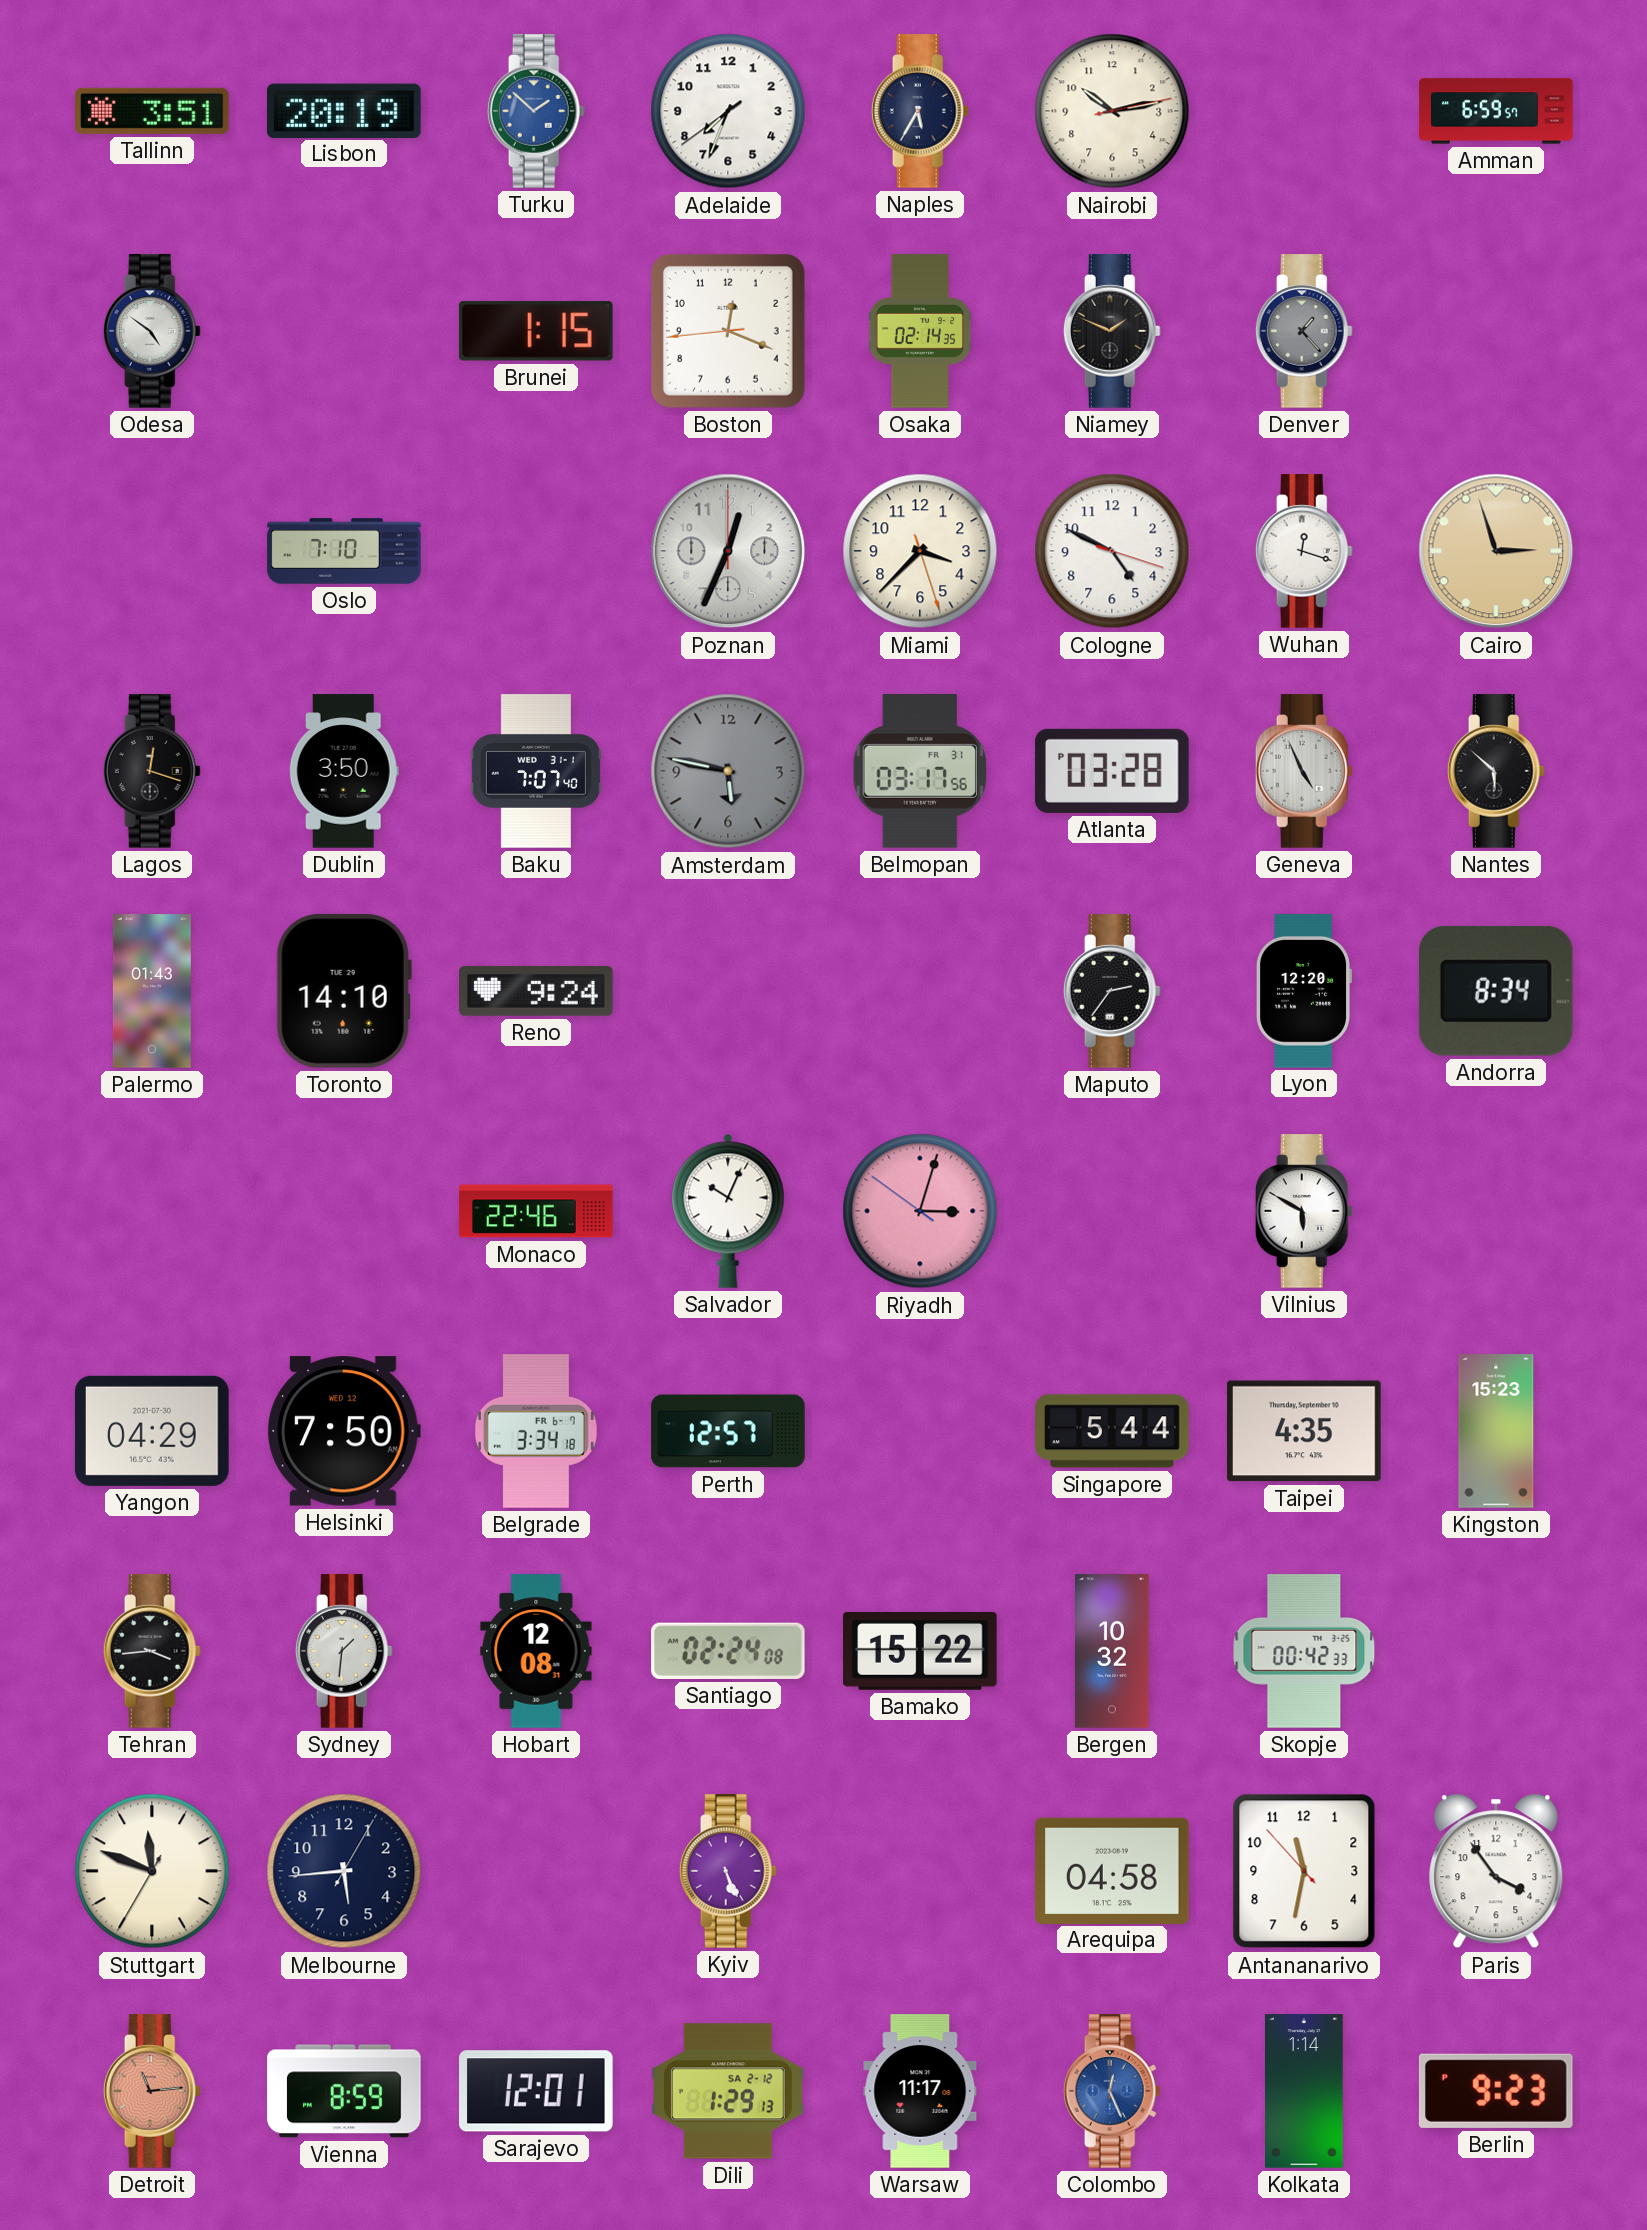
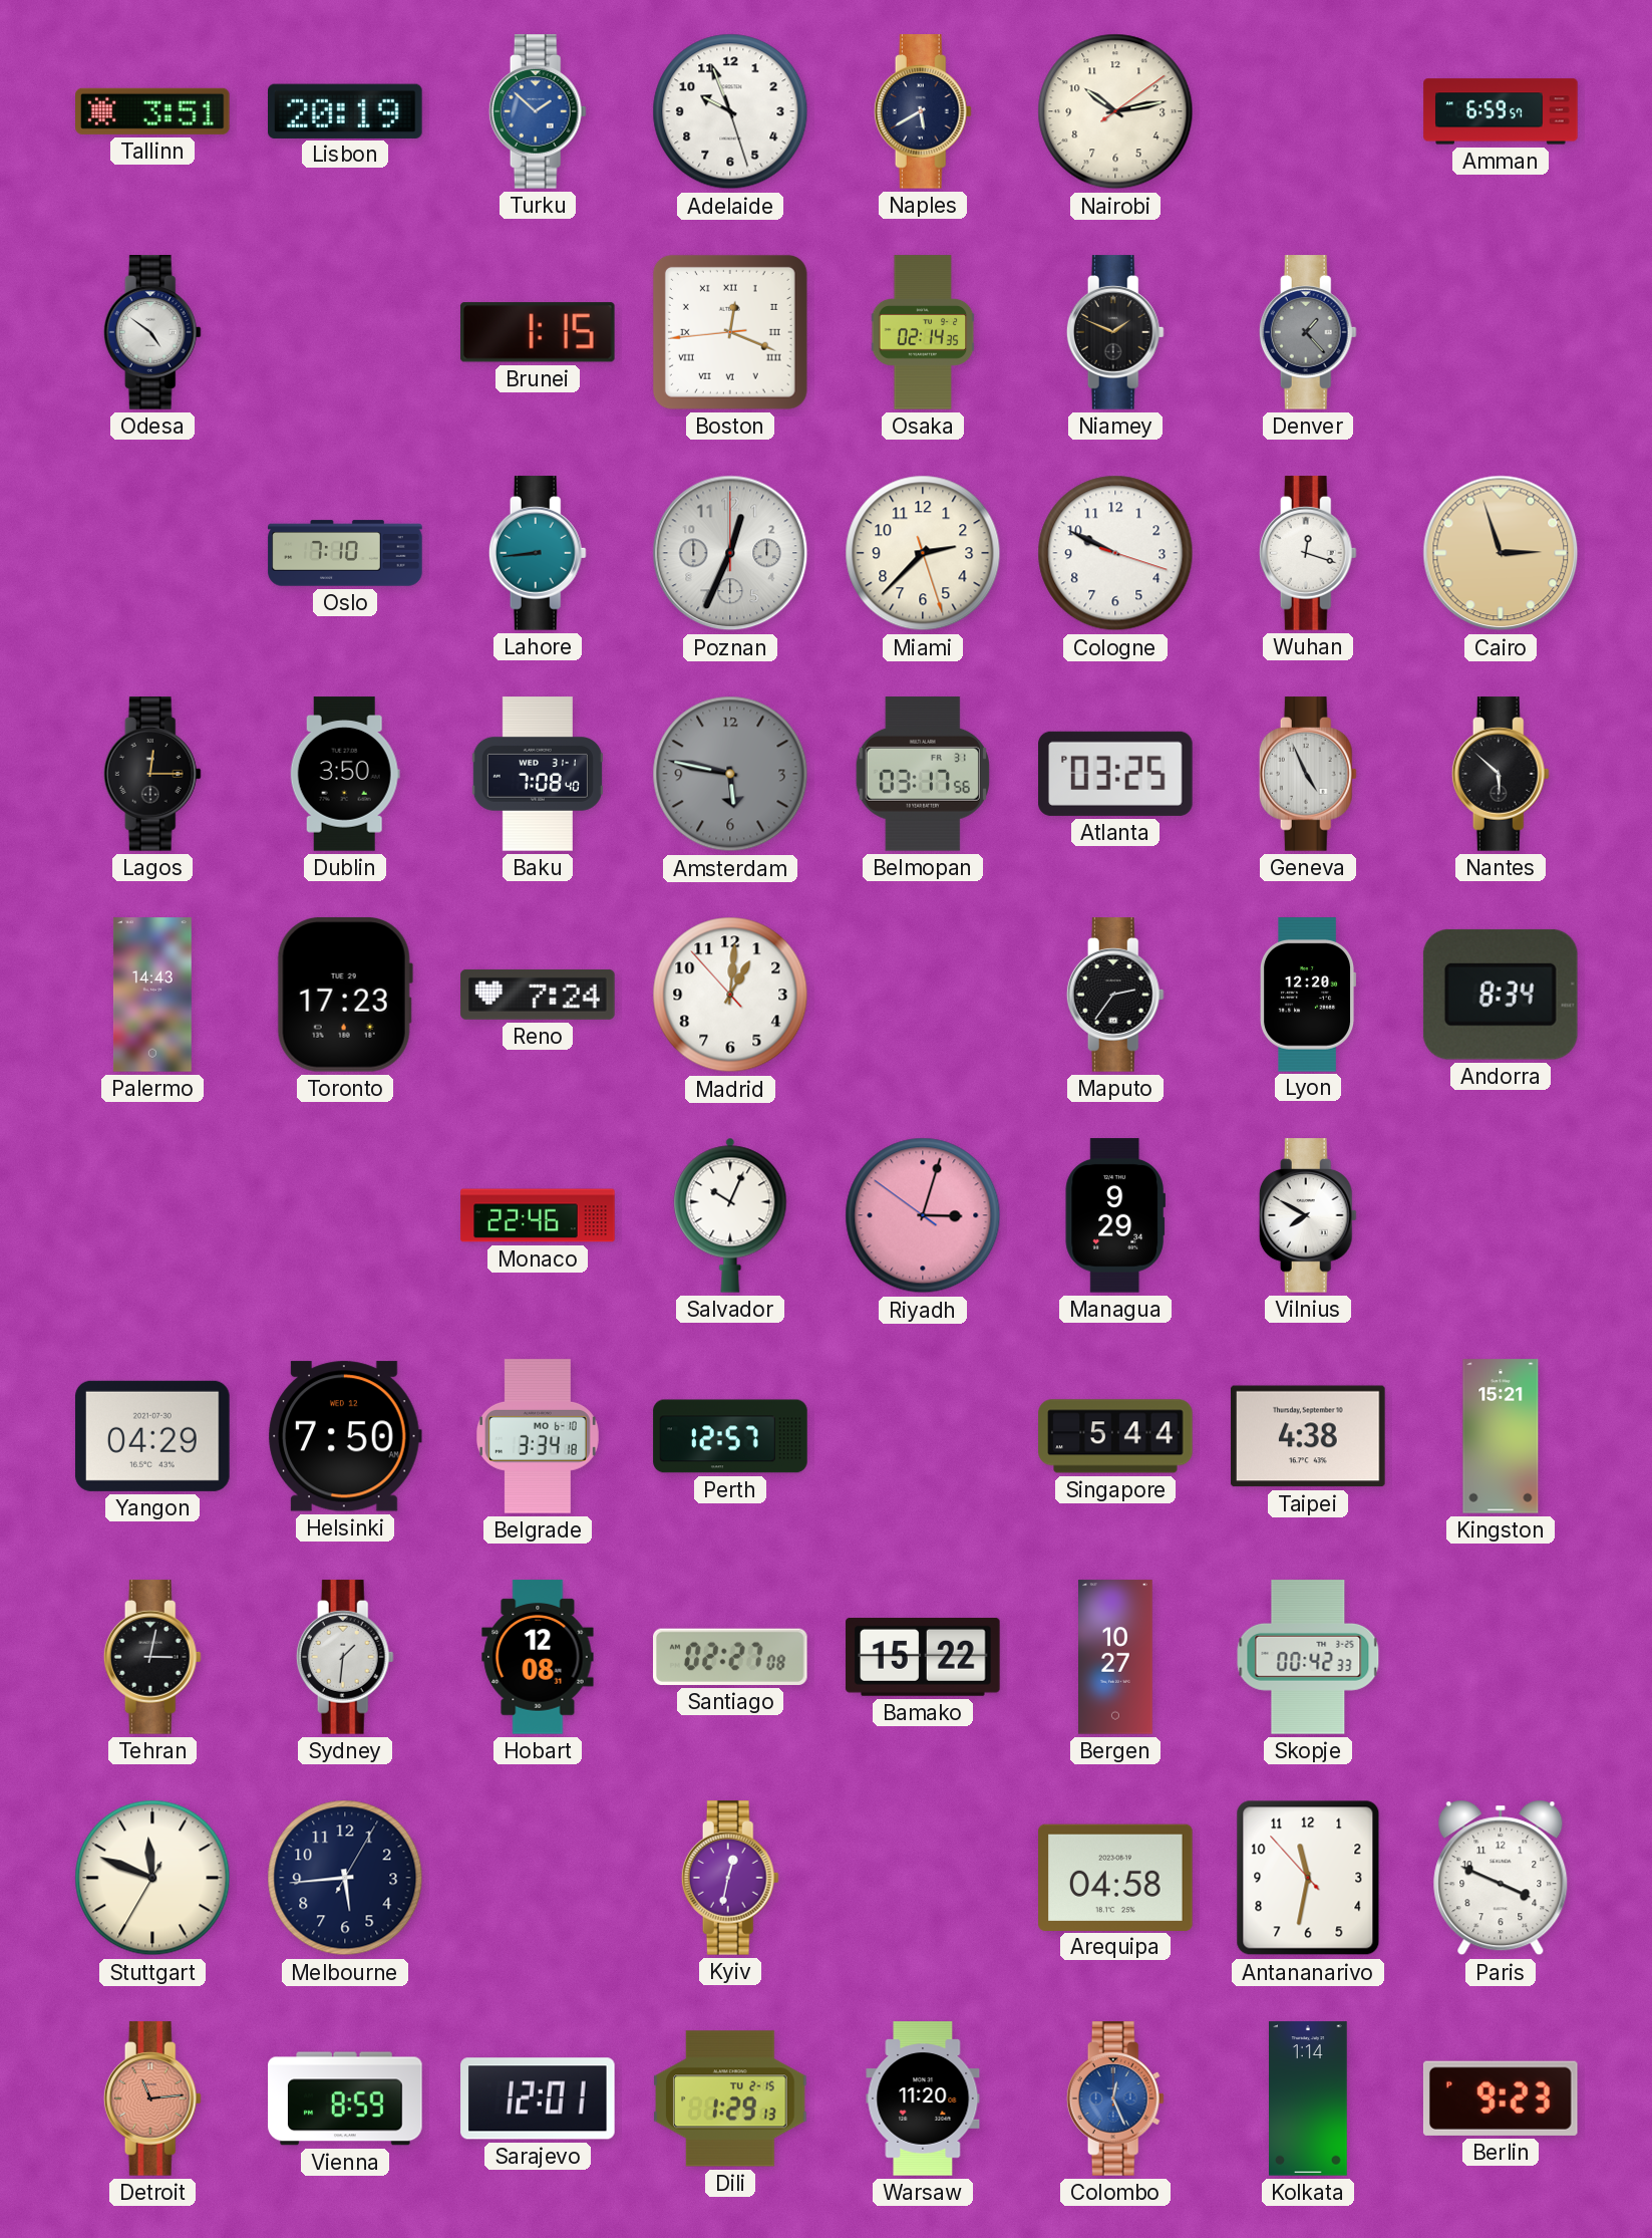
Adelaide: 7:33 -> 9:56
Naples: 5:35 -> 5:40
Nairobi: 10:13:13 -> 10:13:09
Boston numerals: Arabic -> Roman
Lahore: none -> 8:44
Miami: 3:37 -> 2:37
Cologne: 4:49 -> 9:49
Lagos: 12:18 -> 12:15
Baku: 7:07 -> 7:08
Atlanta: 03:28 -> 03:25
Palermo: 01:43 -> 14:43
Toronto: 14:10 -> 17:23
Reno: 9:24 -> 7:24
Madrid: none -> 1:00
Managua: none -> 9:29
Vilnius: 5:50 -> 7:50
Belgrade date: FR 6-7 -> MO 6-10
Taipei: 4:35 -> 4:38
Kingston: 15:23 -> 15:21
Tehran: 3:44 -> 3:02
Santiago: 02:24 -> 02:27
Bergen: 10:32 -> 10:27
Kyiv: 5:26 -> 12:32
Paris: 3:54 -> 3:49
Dili date: SA 2-12 -> TU 2-15
Warsaw: 11:17 -> 11:20
